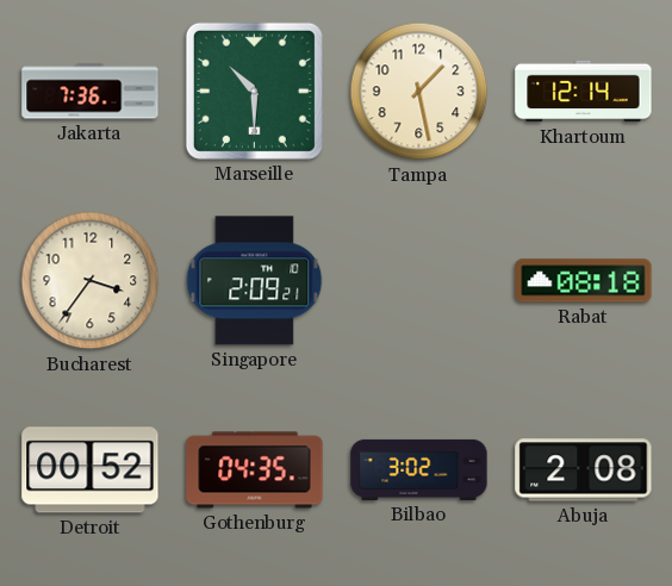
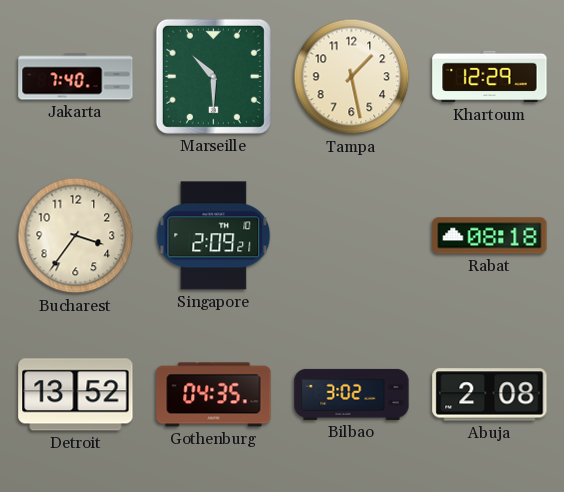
Jakarta: 7:36 -> 7:40
Khartoum: 12:14 -> 12:29
Detroit: 00:52 -> 13:52
